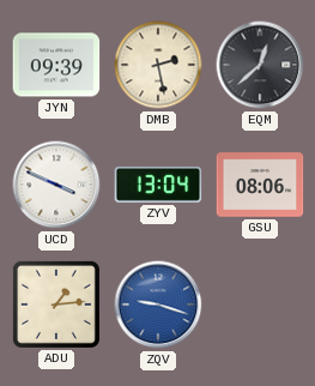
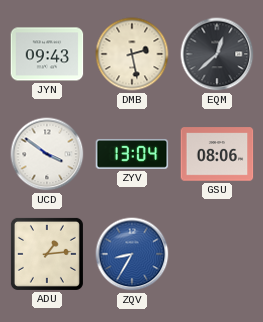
JYN: 09:39 -> 09:43
UCD: 3:49 -> 3:51
ZQV: 9:18 -> 8:35
